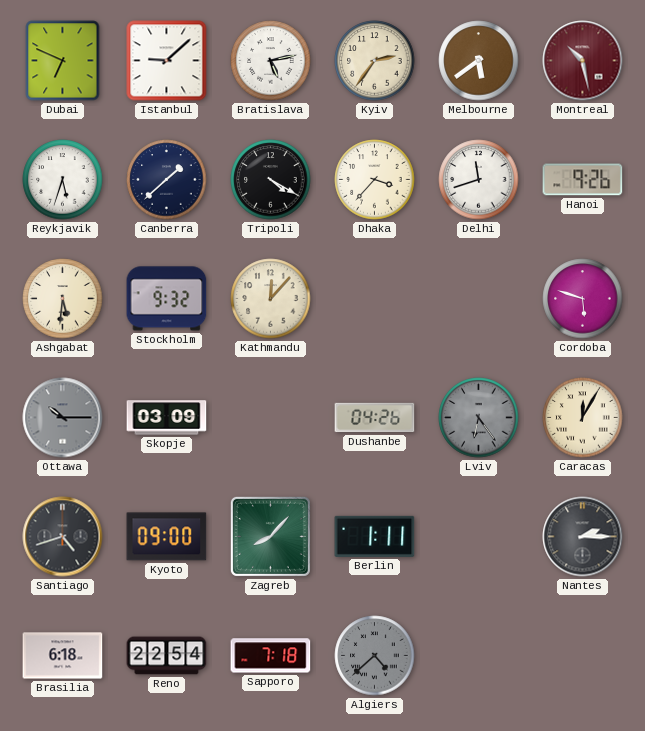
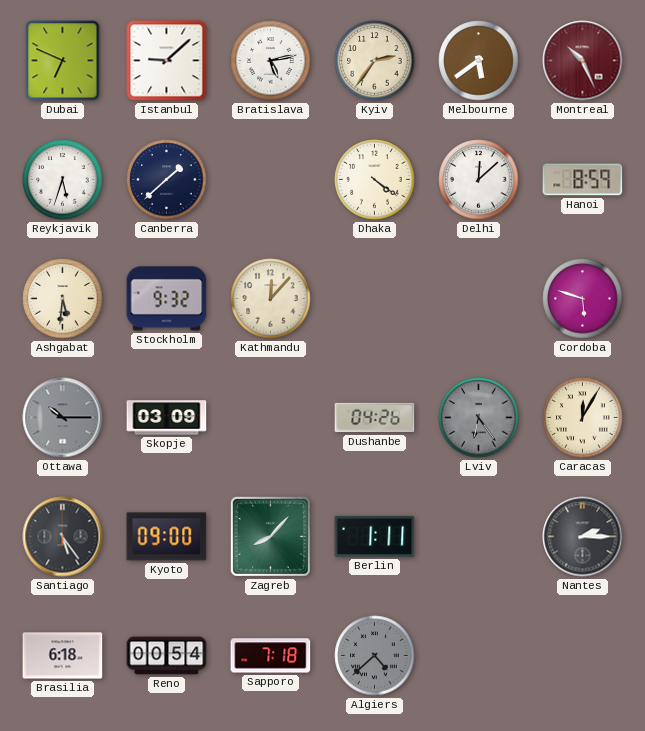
Montreal: 10:28 -> 10:26
Tripoli: 4:20 -> none
Dhaka: 3:37 -> 4:21
Delhi: 11:42 -> 12:08
Hanoi: 9:26 -> 8:59
Santiago: 4:42 -> 5:24
Reno: 22:54 -> 00:54
